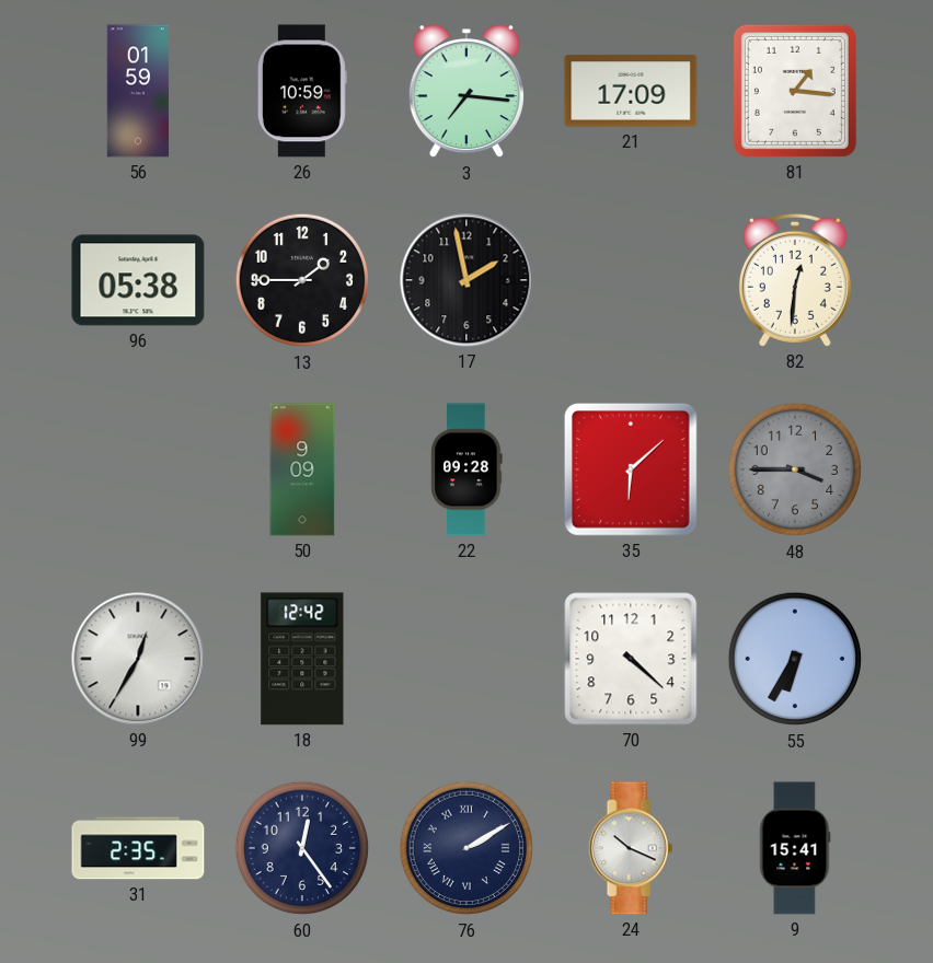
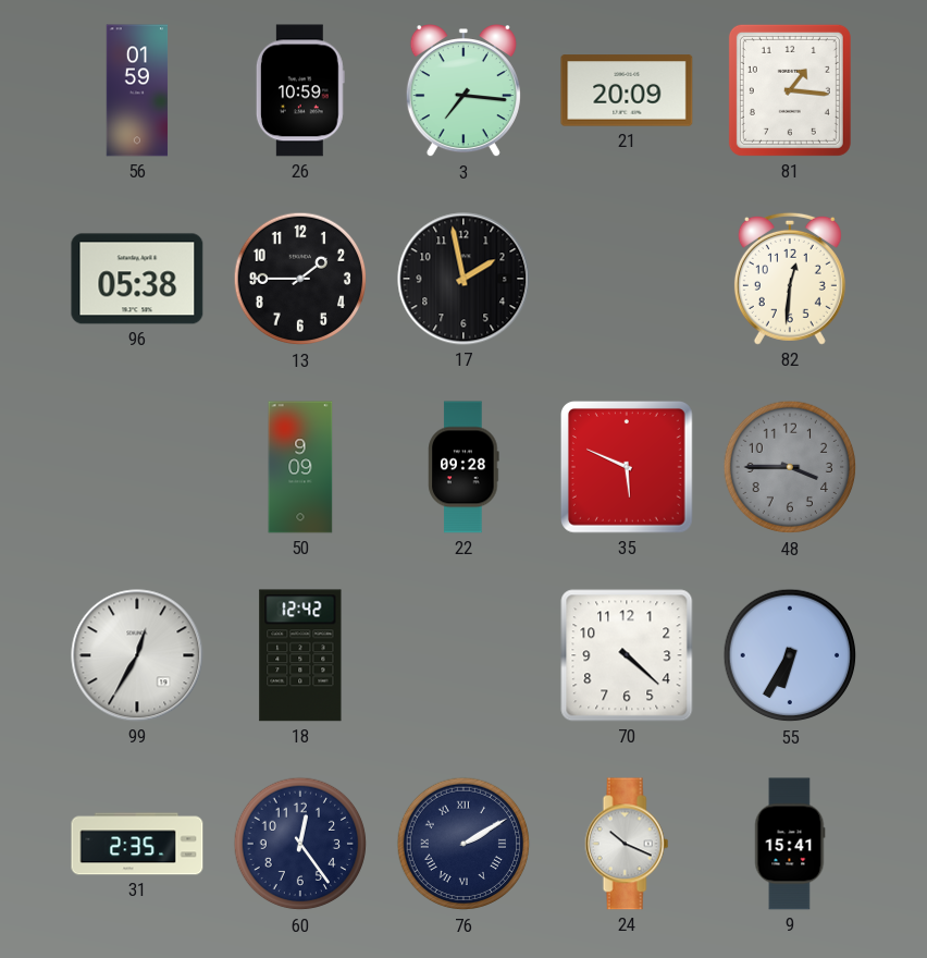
21: 17:09 -> 20:09
35: 6:08 -> 5:49
